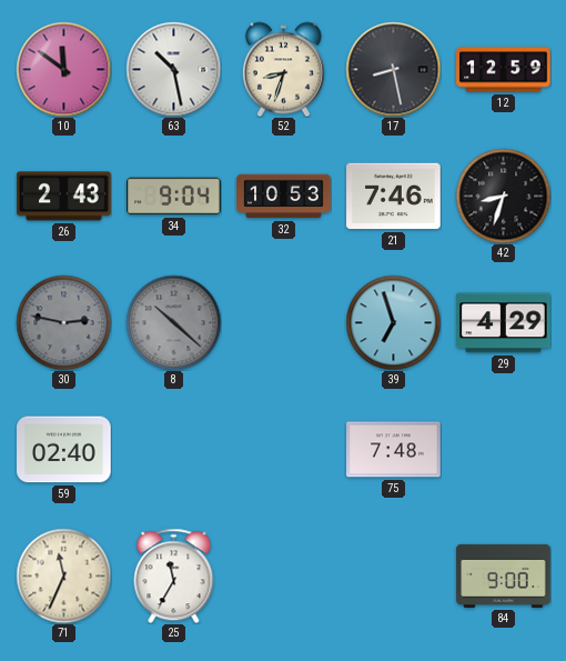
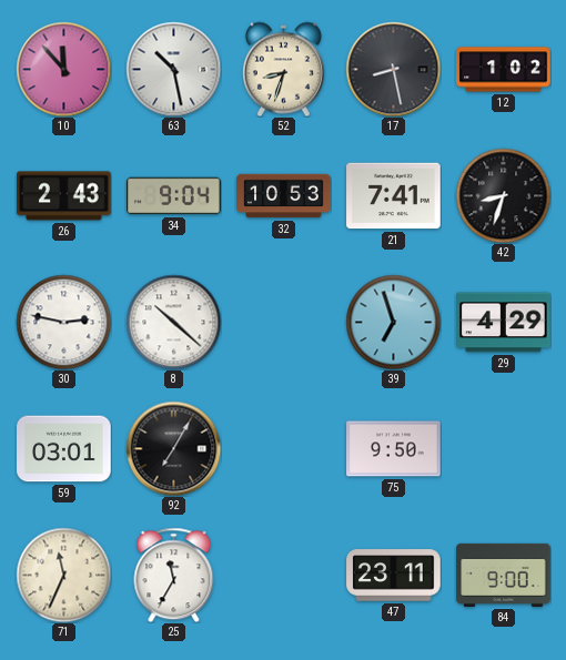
10: 11:51 -> 11:53
12: 12:59 -> 1:02
21: 7:46 -> 7:41
30 dial: grey -> white
8 dial: grey -> white
59: 02:40 -> 03:01
92: none -> 7:05
75: 7:48 -> 9:50
47: none -> 23:11
